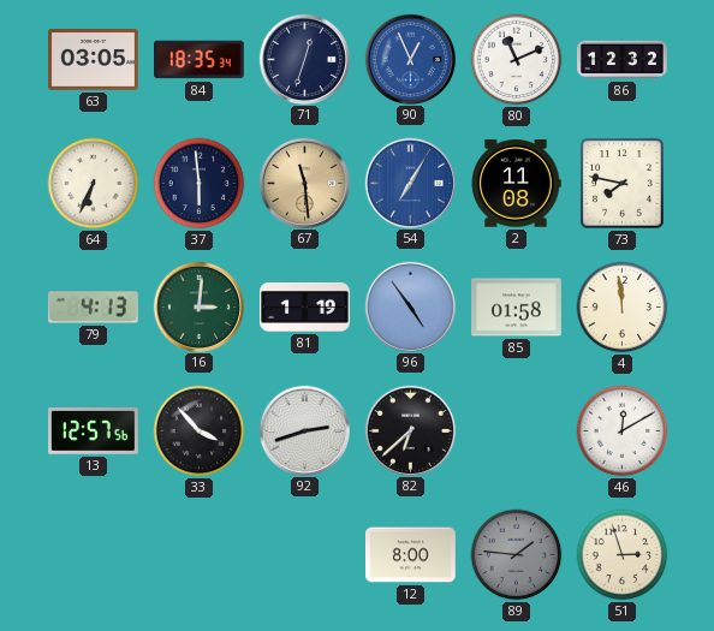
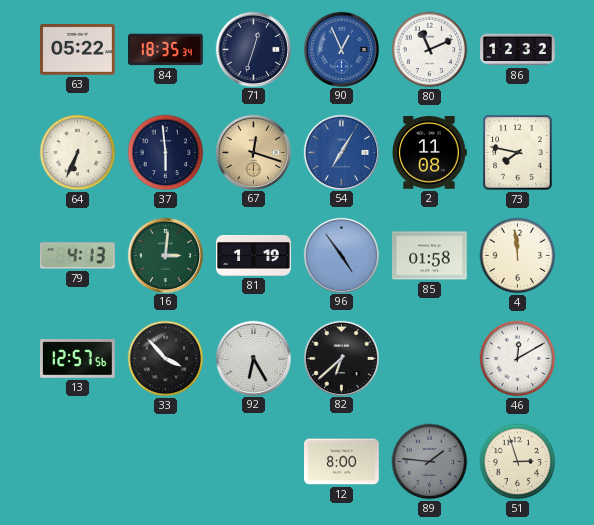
63: 03:05 -> 05:22
67: 11:29 -> 12:18
92: 2:42 -> 6:25
